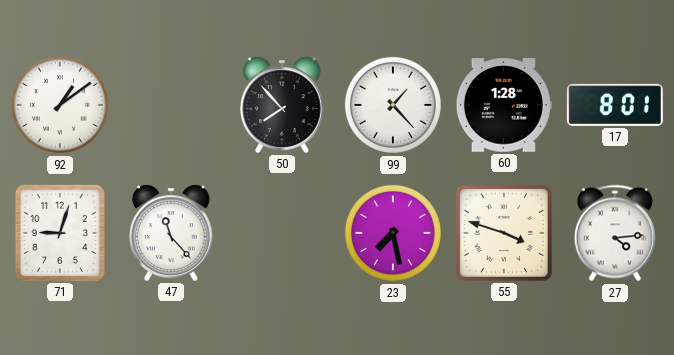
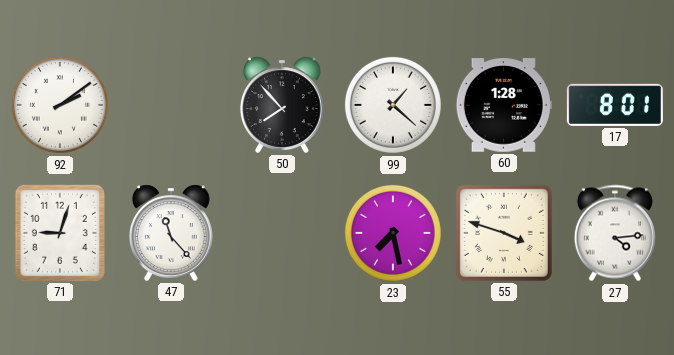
92: 1:09 -> 2:09
99: 1:23 -> 1:22
